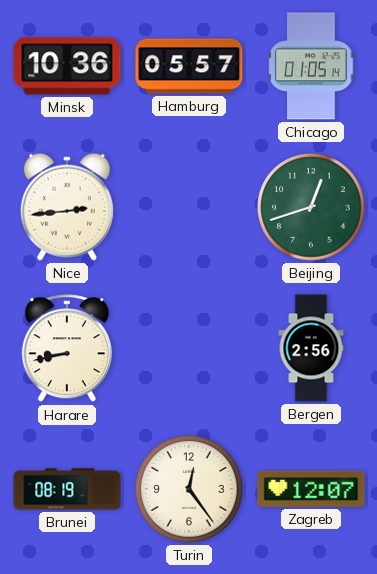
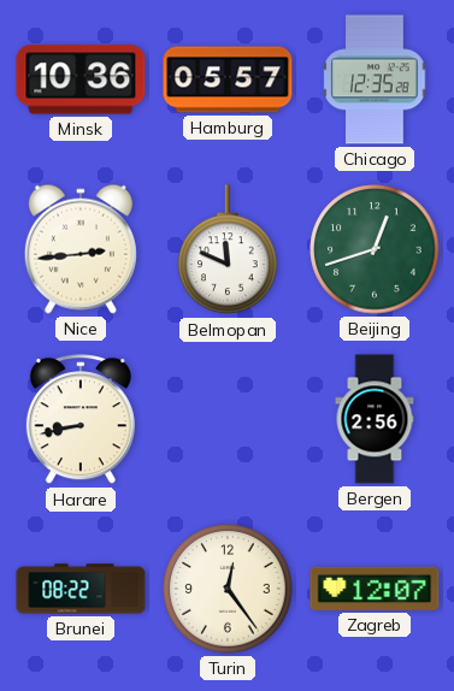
Chicago: 01:05 -> 12:35
Belmopan: none -> 11:49
Brunei: 08:19 -> 08:22
